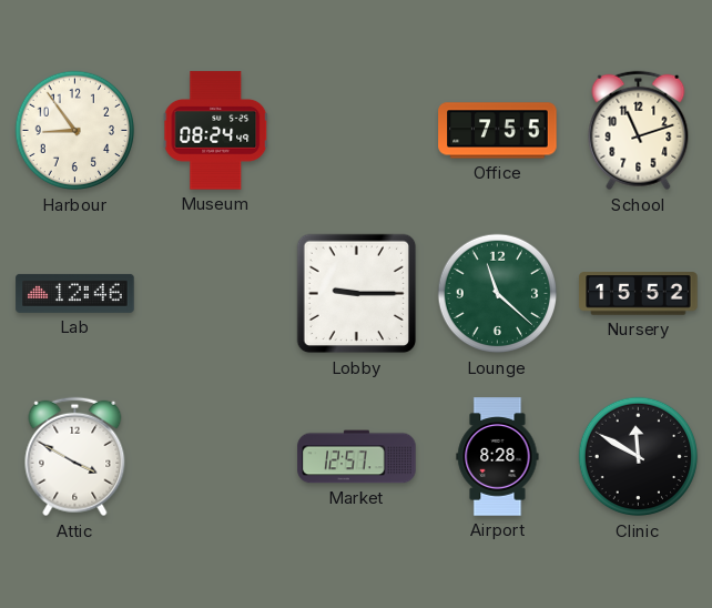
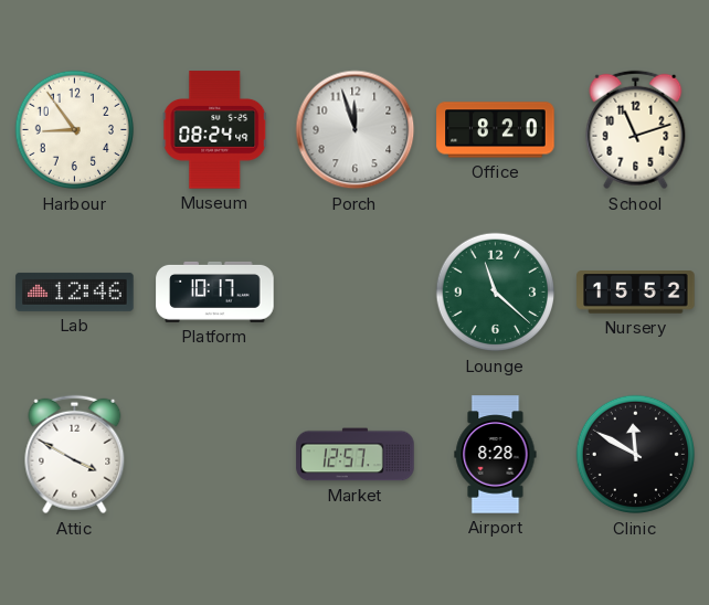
Porch: none -> 11:57
Office: 7:55 -> 8:20
Platform: none -> 10:17
Lobby: 9:15 -> none
